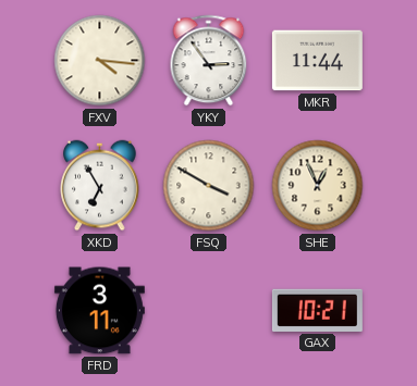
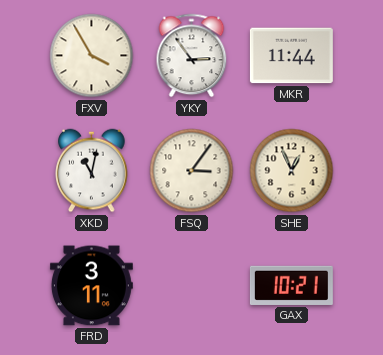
FXV: 4:16 -> 3:55
XKD: 6:55 -> 11:02
FSQ: 3:50 -> 3:06
